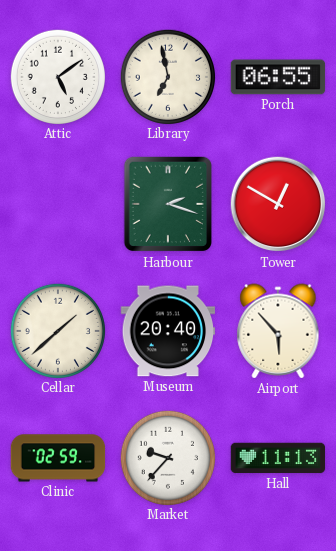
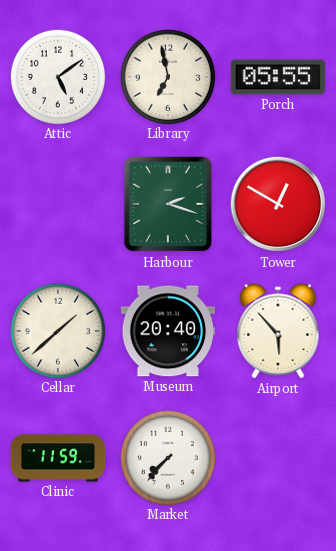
Porch: 06:55 -> 05:55
Clinic: 02:59 -> 11:59
Market: 9:37 -> 7:37
Hall: 11:13 -> none
